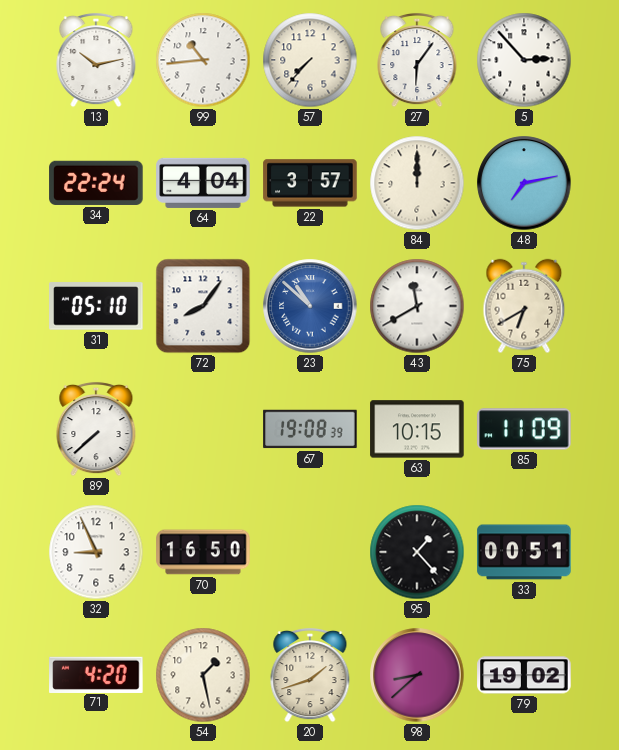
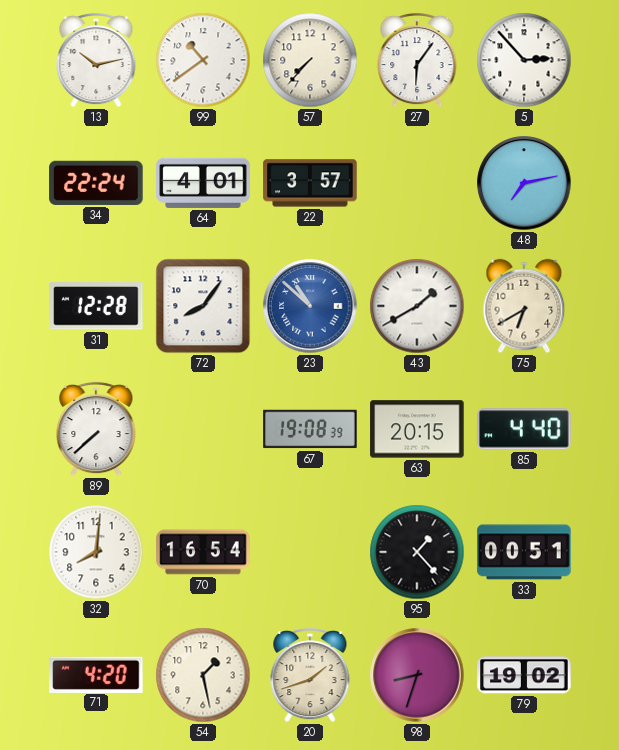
99: 10:44 -> 10:39
64: 4:04 -> 4:01
84: 12:00 -> none
31: 05:10 -> 12:28
43: 11:40 -> 1:40
63: 10:15 -> 20:15
85: 11:09 -> 4:40
32: 8:56 -> 8:01
70: 16:50 -> 16:54
98: 8:38 -> 8:33
